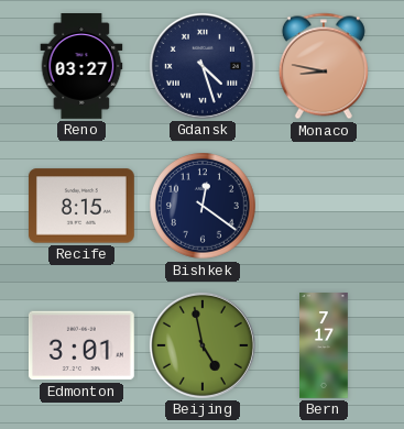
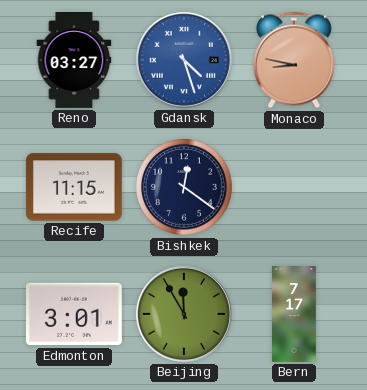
Gdansk dial: navy -> blue
Recife: 8:15 -> 11:15
Beijing: 4:58 -> 11:55
